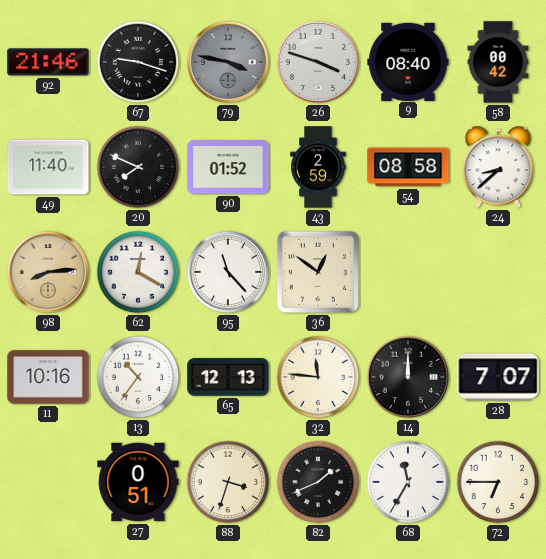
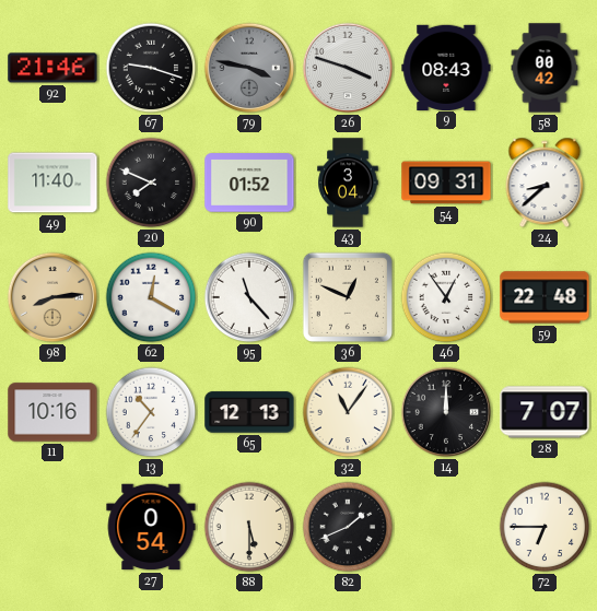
9: 08:40 -> 08:43
43: 2:59 -> 3:04
54: 08:58 -> 09:31
36: 12:51 -> 12:49
46: none -> 12:54
59: none -> 22:48
32: 11:46 -> 11:06
27: 0:51 -> 0:54
88: 3:33 -> 5:30
68: 11:35 -> none
